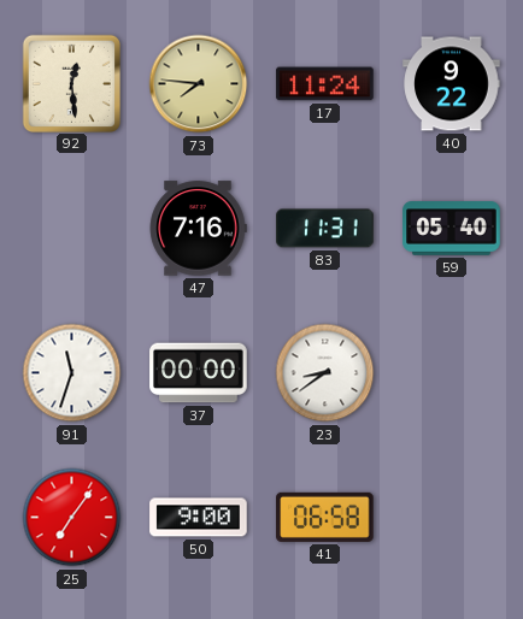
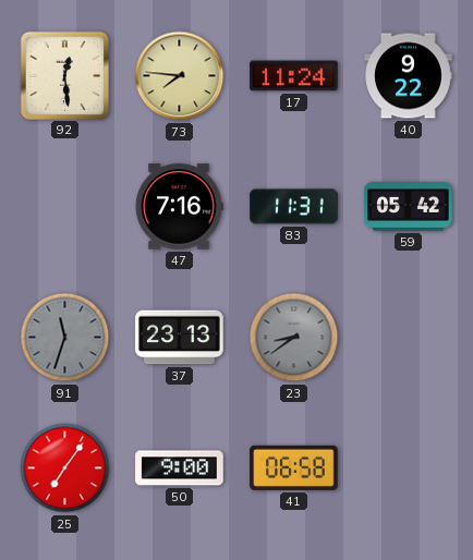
59: 05:40 -> 05:42
91 dial: white -> grey
37: 00:00 -> 23:13
23 dial: white -> grey
